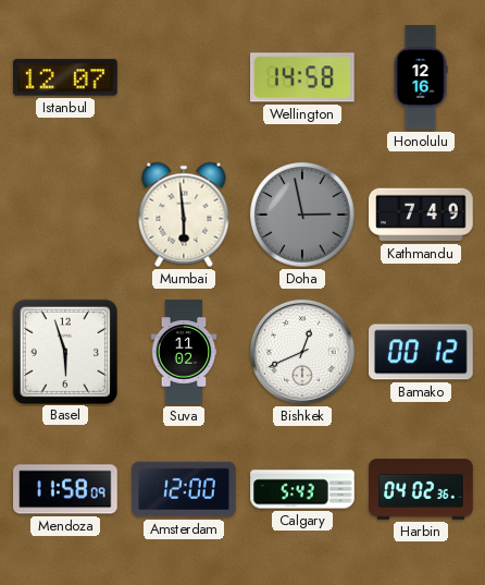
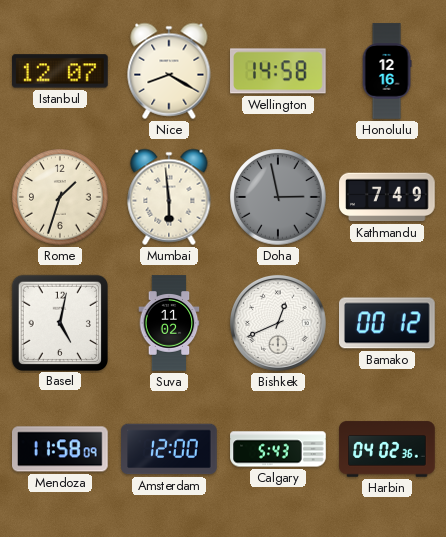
Nice: none -> 8:20
Rome: none -> 1:33
Basel: 5:57 -> 5:02
